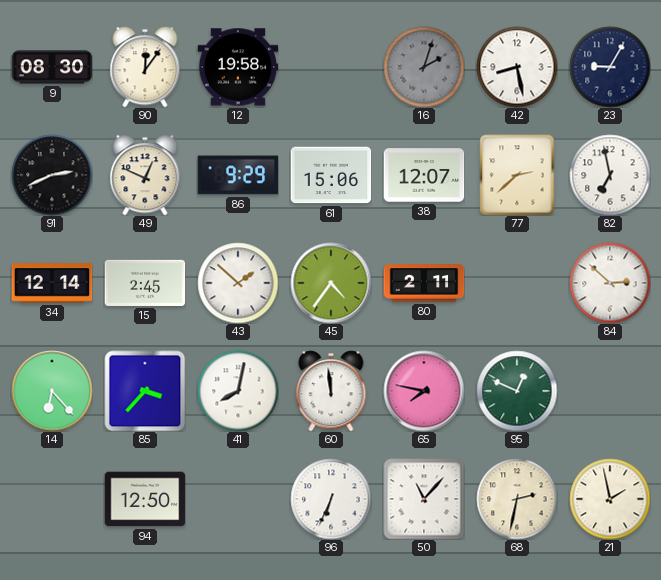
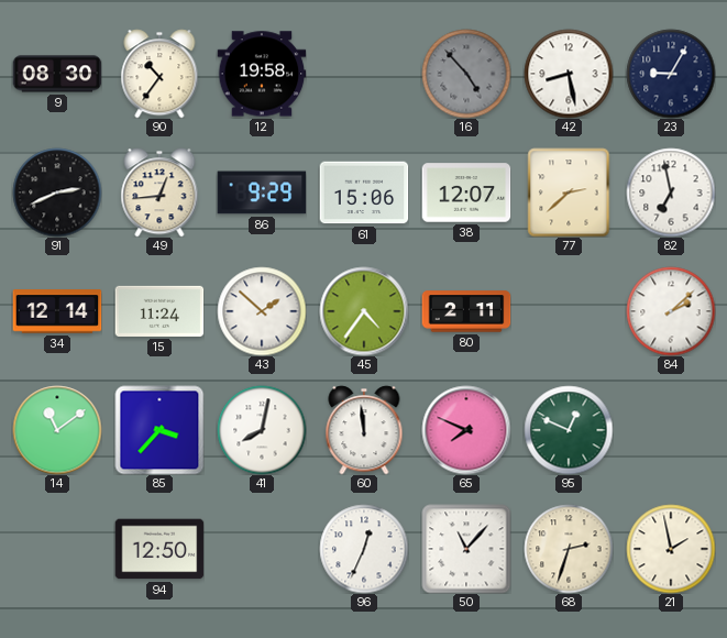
90: 12:06 -> 10:36
16: 2:03 -> 4:53
49: 12:49 -> 12:44
15: 2:45 -> 11:24
84: 2:52 -> 2:08
14: 6:23 -> 11:09
65: 7:47 -> 7:49
96: 6:34 -> 12:34
68: 2:32 -> 2:33
